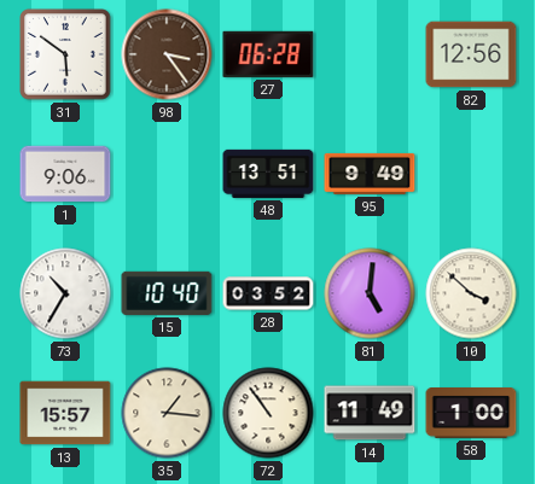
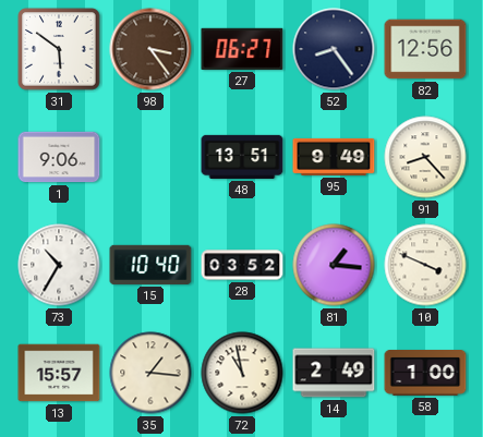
27: 06:28 -> 06:27
52: none -> 8:24
91: none -> 8:23
81: 5:01 -> 1:16
10: 3:52 -> 3:49
72: 10:54 -> 10:58
14: 11:49 -> 2:49
